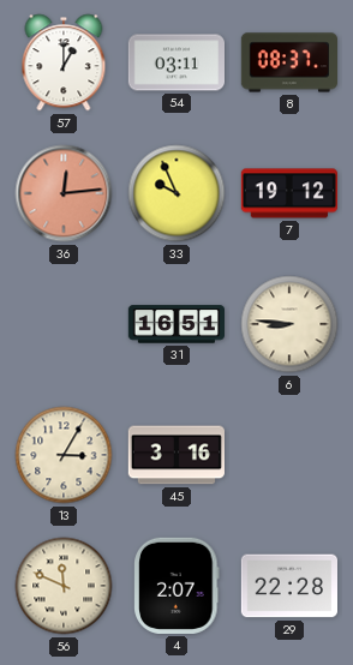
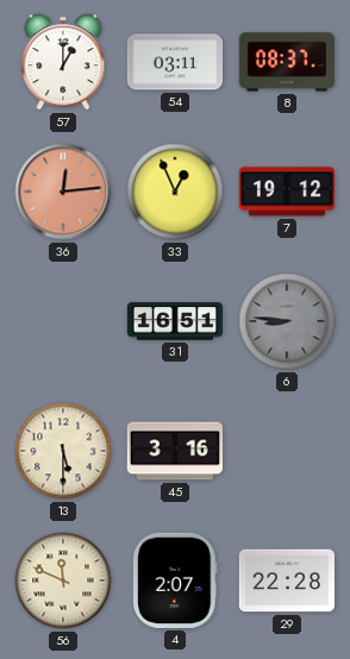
33: 9:56 -> 12:56
6 dial: cream -> grey
13: 3:05 -> 5:30
